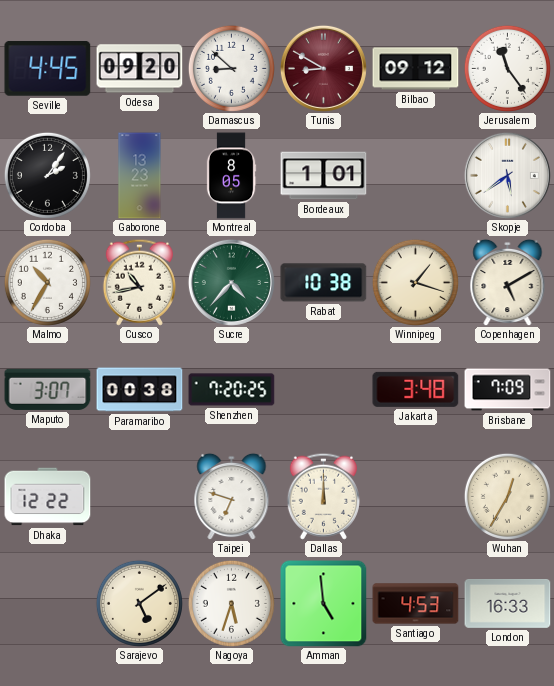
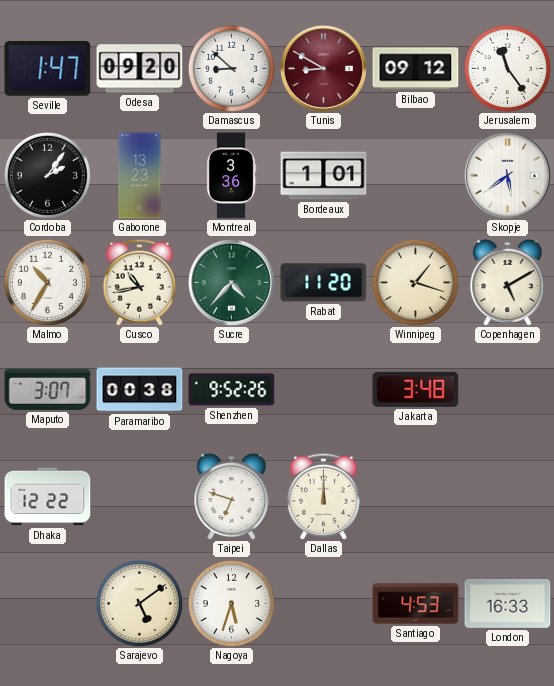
Seville: 4:45 -> 1:47
Montreal: 8:05 -> 3:36
Rabat: 10:38 -> 11:20
Shenzhen: 7:20 -> 9:52
Brisbane: 7:09 -> none
Wuhan: 12:35 -> none
Amman: 4:59 -> none
